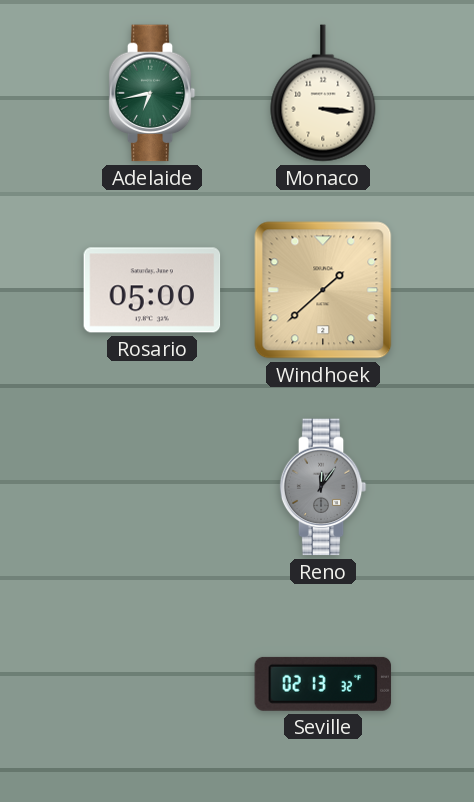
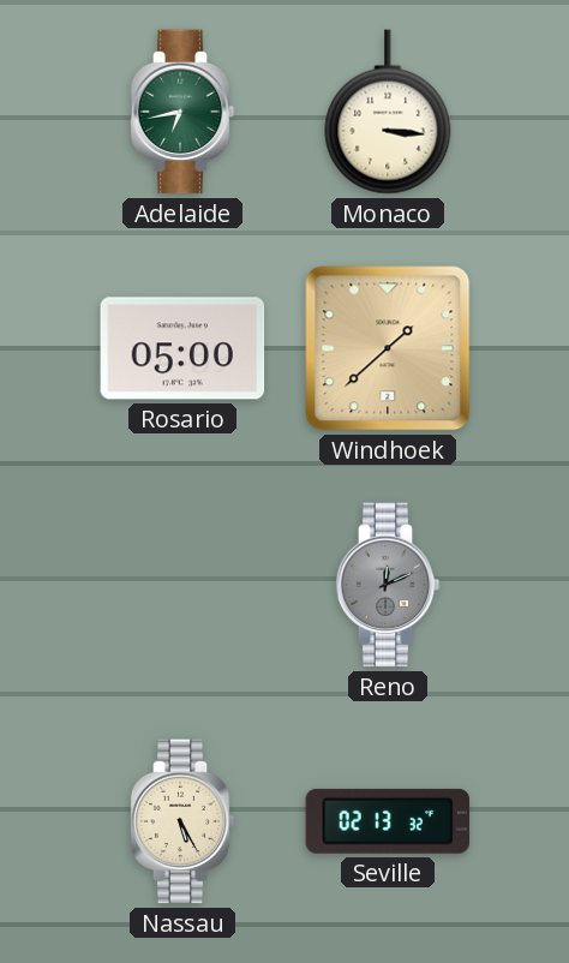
Reno: 12:06 -> 12:11
Nassau: none -> 5:25
